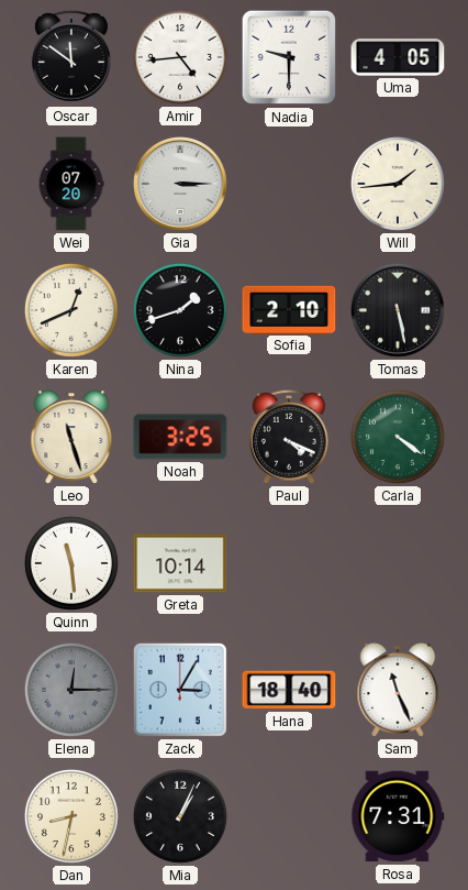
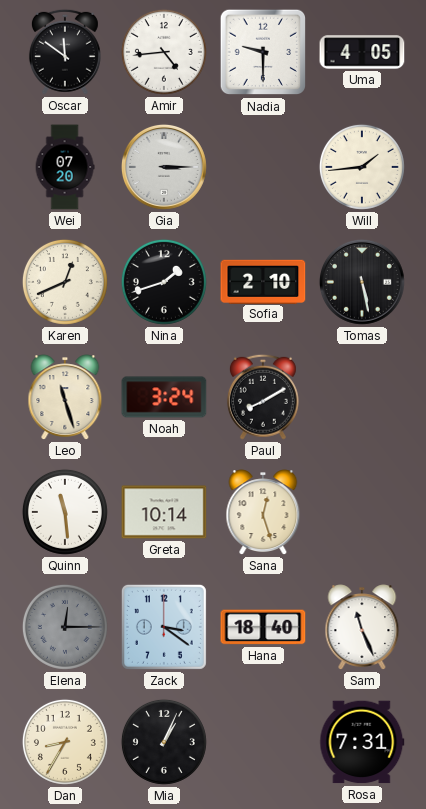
Noah: 3:25 -> 3:24
Paul: 4:19 -> 8:10
Carla: 4:21 -> none
Sana: none -> 12:27
Zack: 3:05 -> 3:21
Dan: 8:32 -> 8:35
